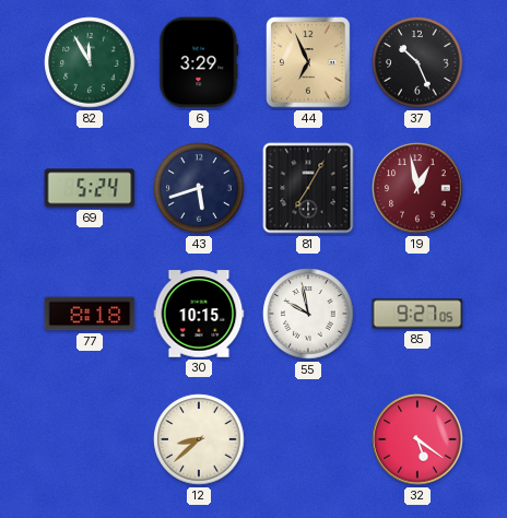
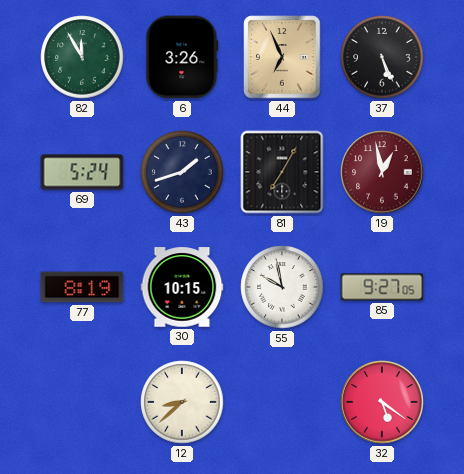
6: 3:29 -> 3:26
37: 10:26 -> 5:26
43: 5:42 -> 1:42
77: 8:18 -> 8:19
